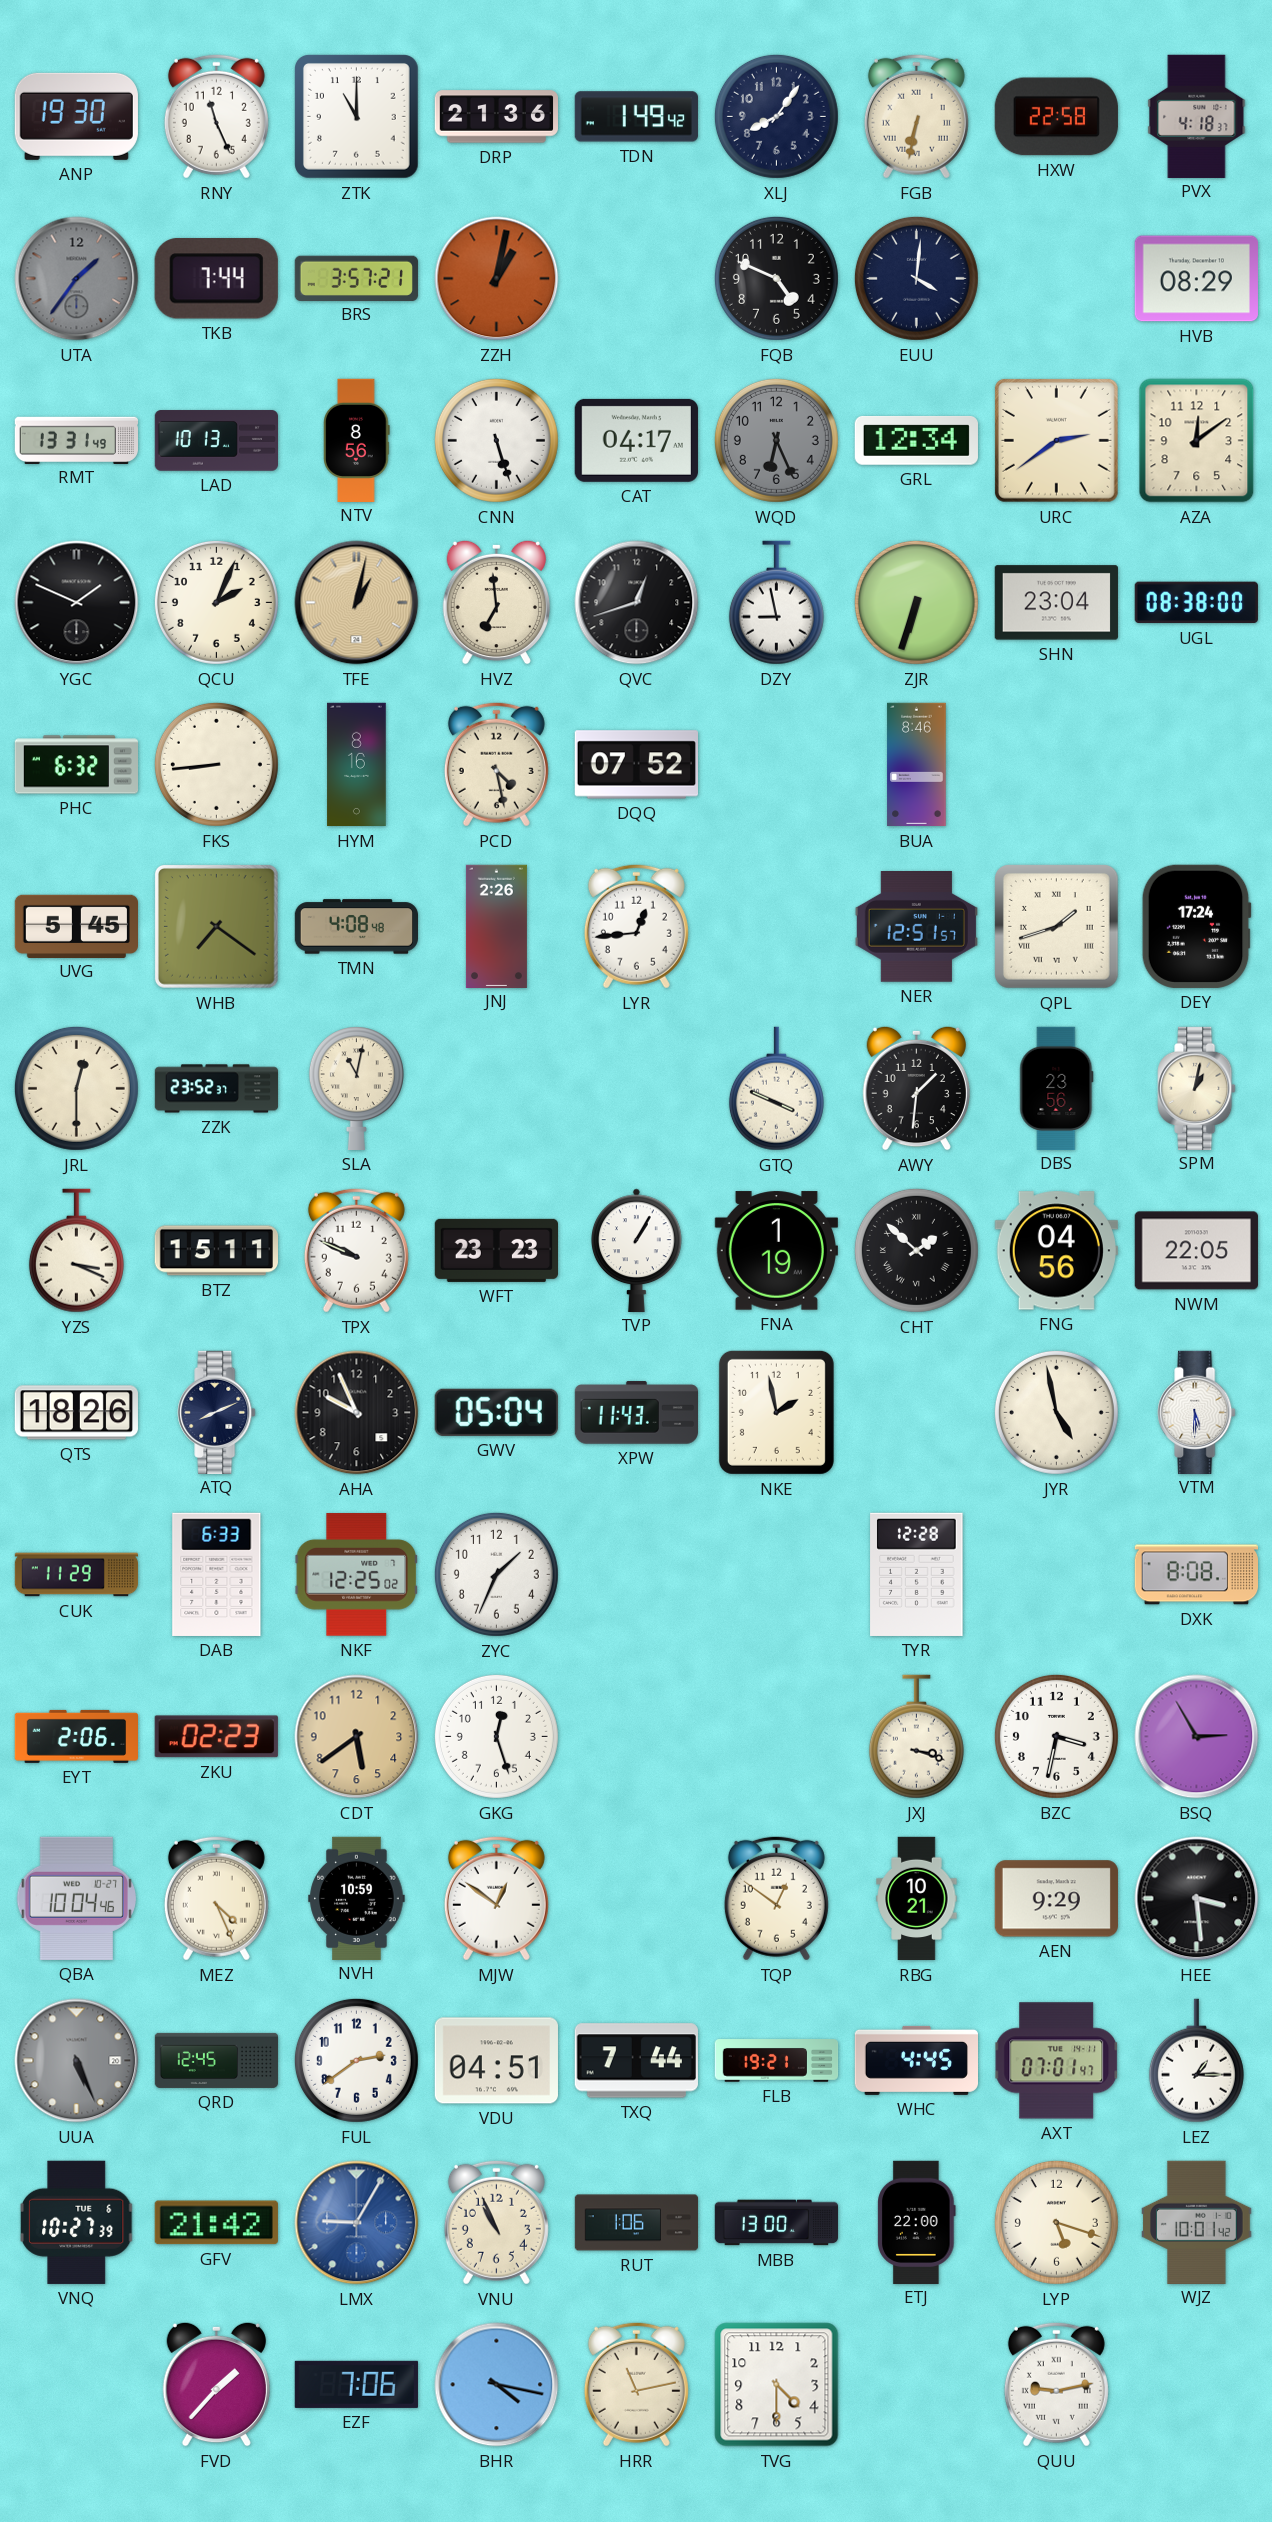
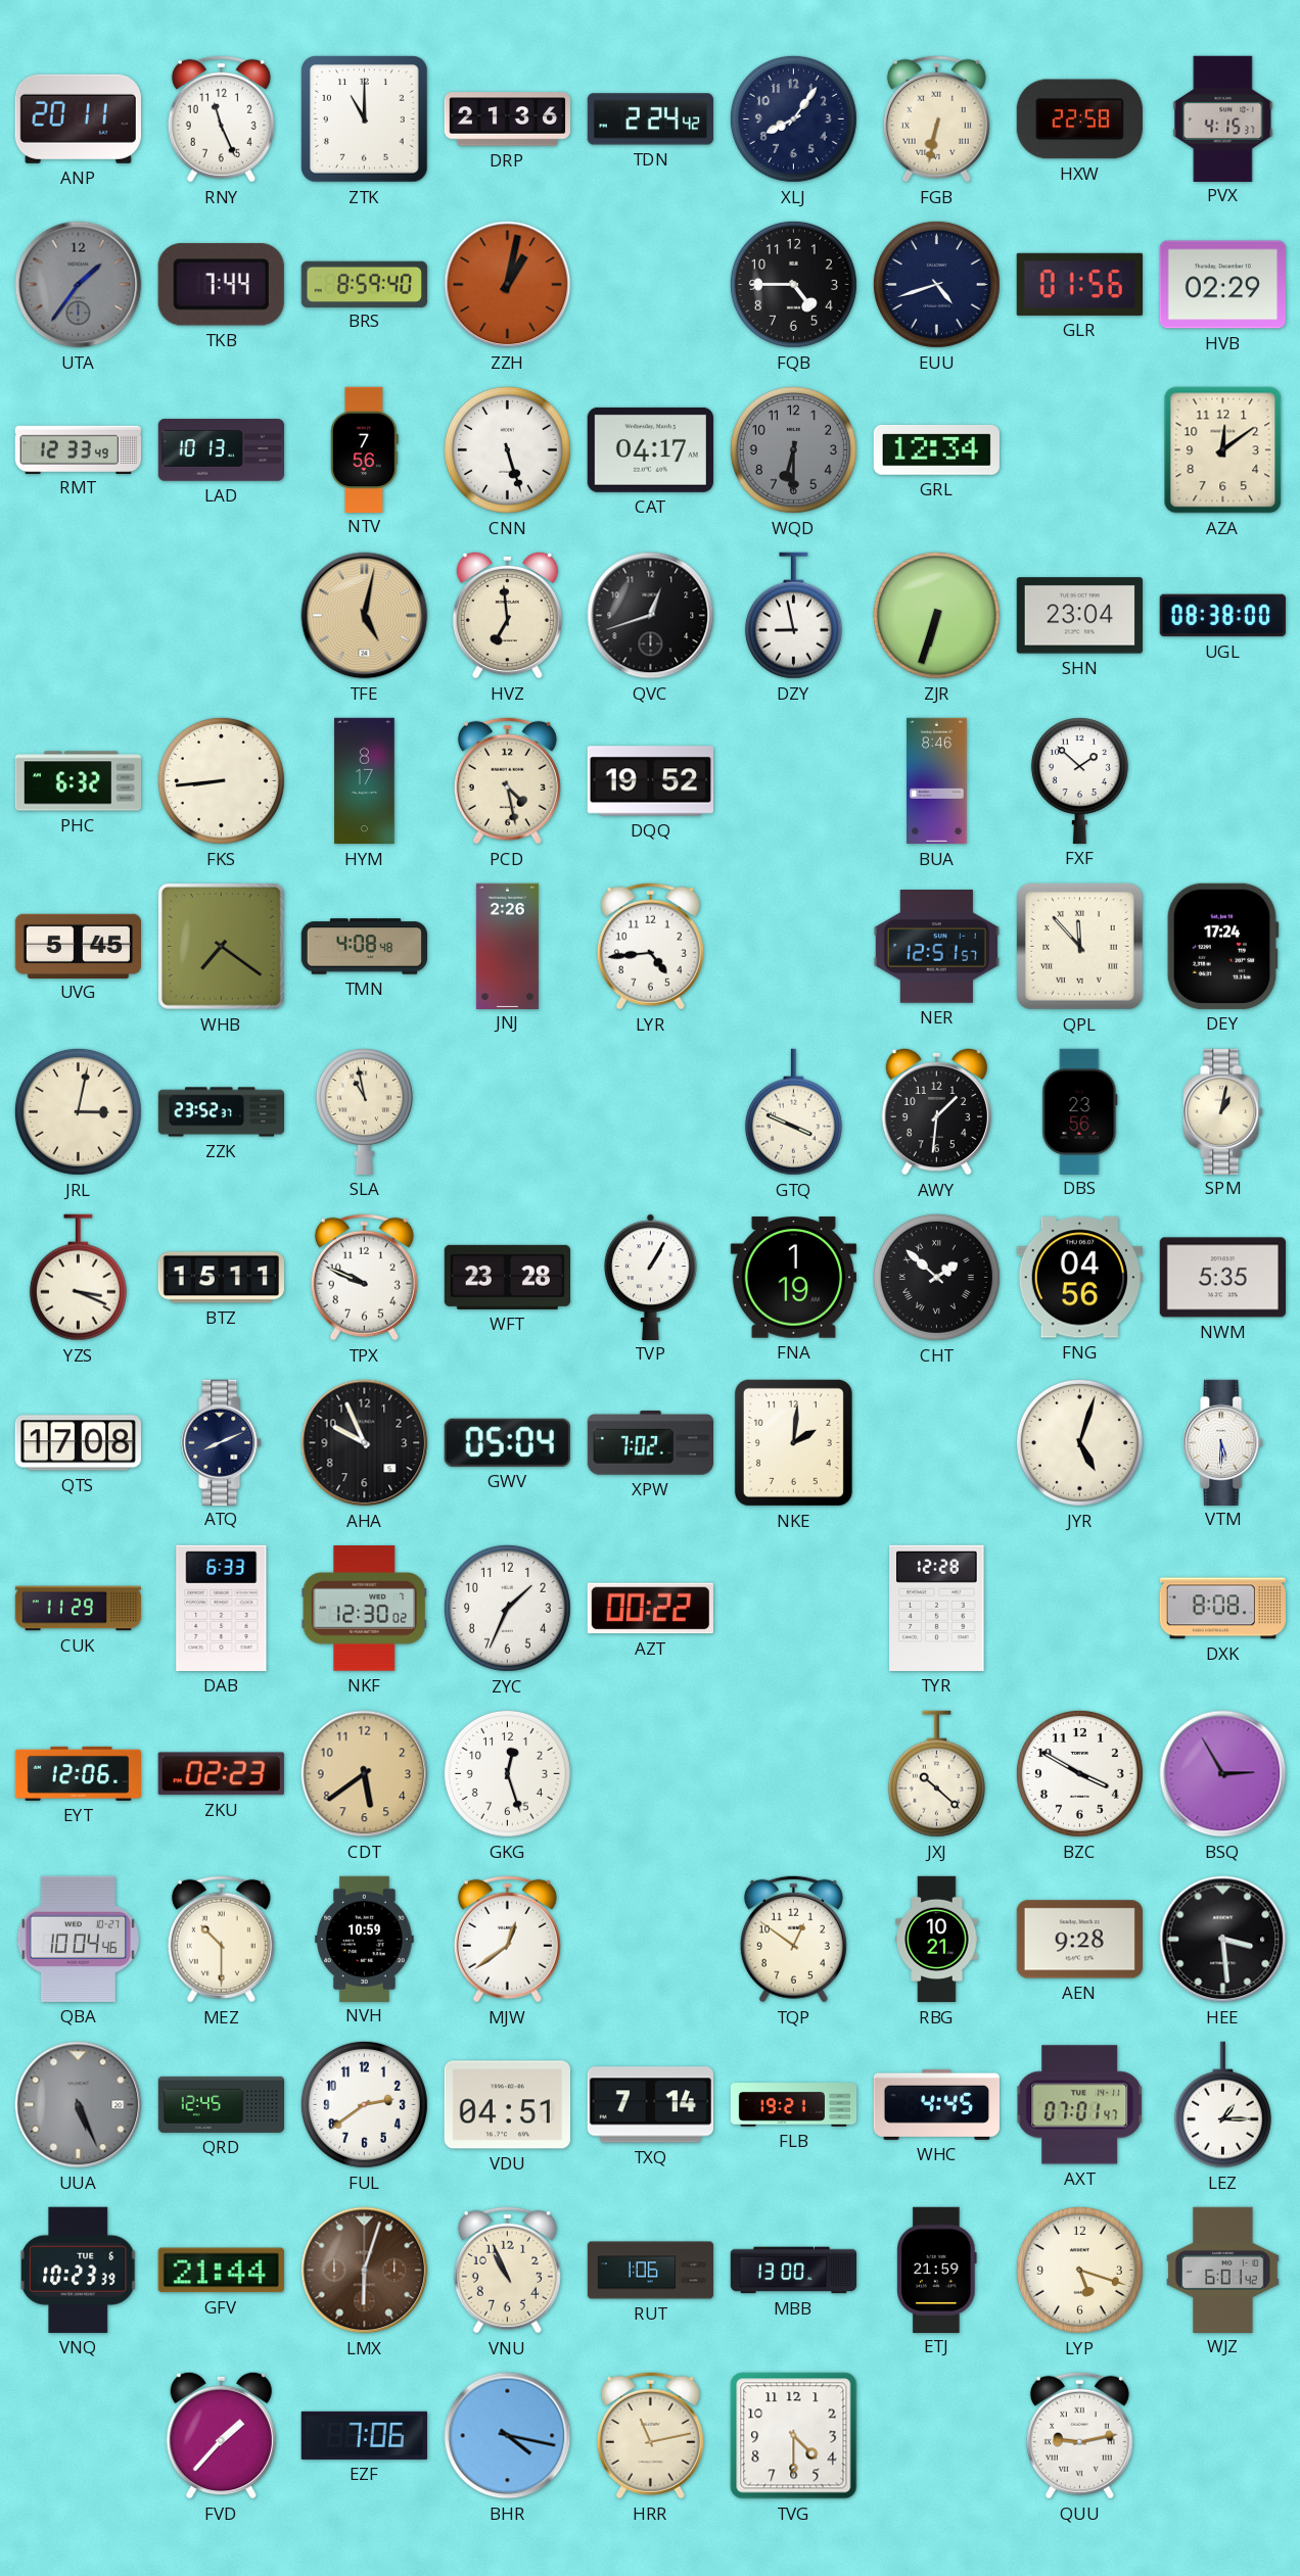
ANP: 19:30 -> 20:11
TDN: 1:49 -> 2:24
PVX: 4:18 -> 4:15
BRS: 3:57 -> 8:59
FQB: 4:49 -> 4:45
EUU: 4:01 -> 4:42
GLR: none -> 01:56
HVB: 08:29 -> 02:29
RMT: 13:31 -> 12:33
NTV: 8:56 -> 7:56
WQD: 6:26 -> 6:30
URC: 2:39 -> none
YGC: 1:49 -> none
QCU: 2:04 -> none
TFE: 1:02 -> 5:02
HYM: 8:16 -> 8:17
DQQ: 07:52 -> 19:52
FXF: none -> 1:52
LYR: 12:44 -> 4:44
QPL: 1:42 -> 11:53
JRL: 12:30 -> 3:02
SLA: 11:02 -> 10:58
WFT: 23:23 -> 23:28
NWM: 22:05 -> 5:35
QTS: 18:26 -> 17:08
XPW: 11:43 -> 7:02
NKE: 1:58 -> 2:01
JYR: 4:58 -> 5:03
NKF: 12:25 -> 12:30
AZT: none -> 00:22
EYT: 2:06 -> 12:06
JXJ: 3:18 -> 10:22
BZC: 3:32 -> 3:50
MEZ: 4:26 -> 10:30
MJW: 12:51 -> 12:39
AEN: 9:29 -> 9:28
TXQ: 7:44 -> 7:14
VNQ: 10:27 -> 10:23
GFV: 21:42 -> 21:44
LMX: 9:05 -> 6:03
LMX dial: blue -> brown
ETJ: 22:00 -> 21:59
WJZ: 10:01 -> 6:01
